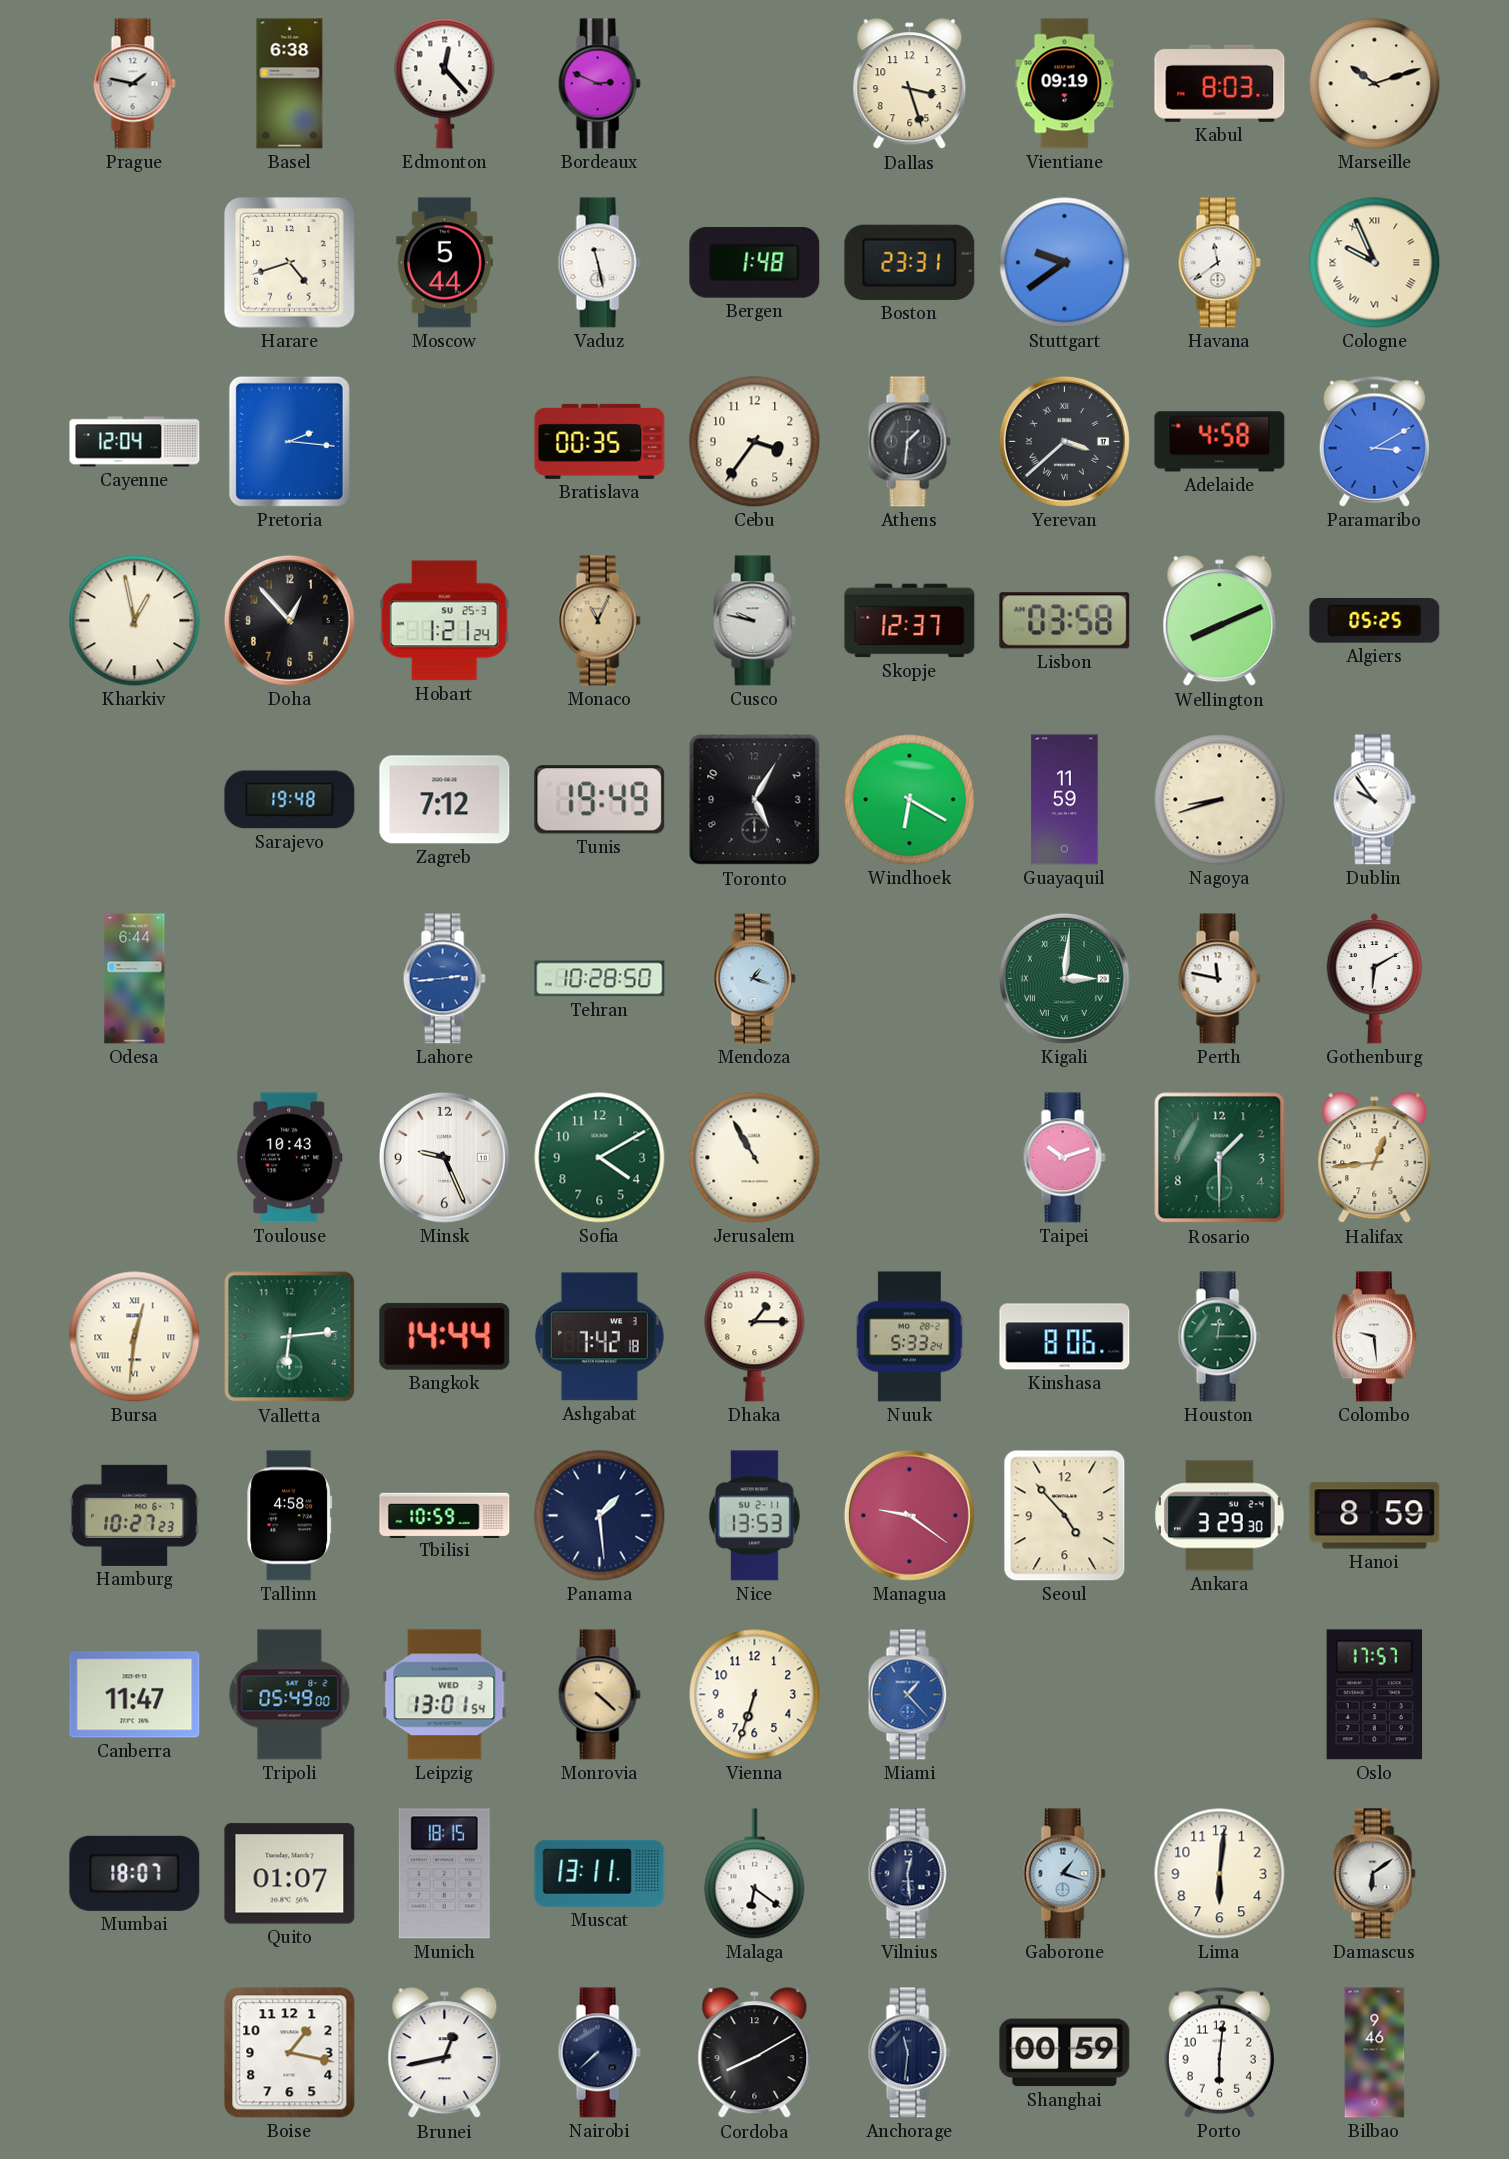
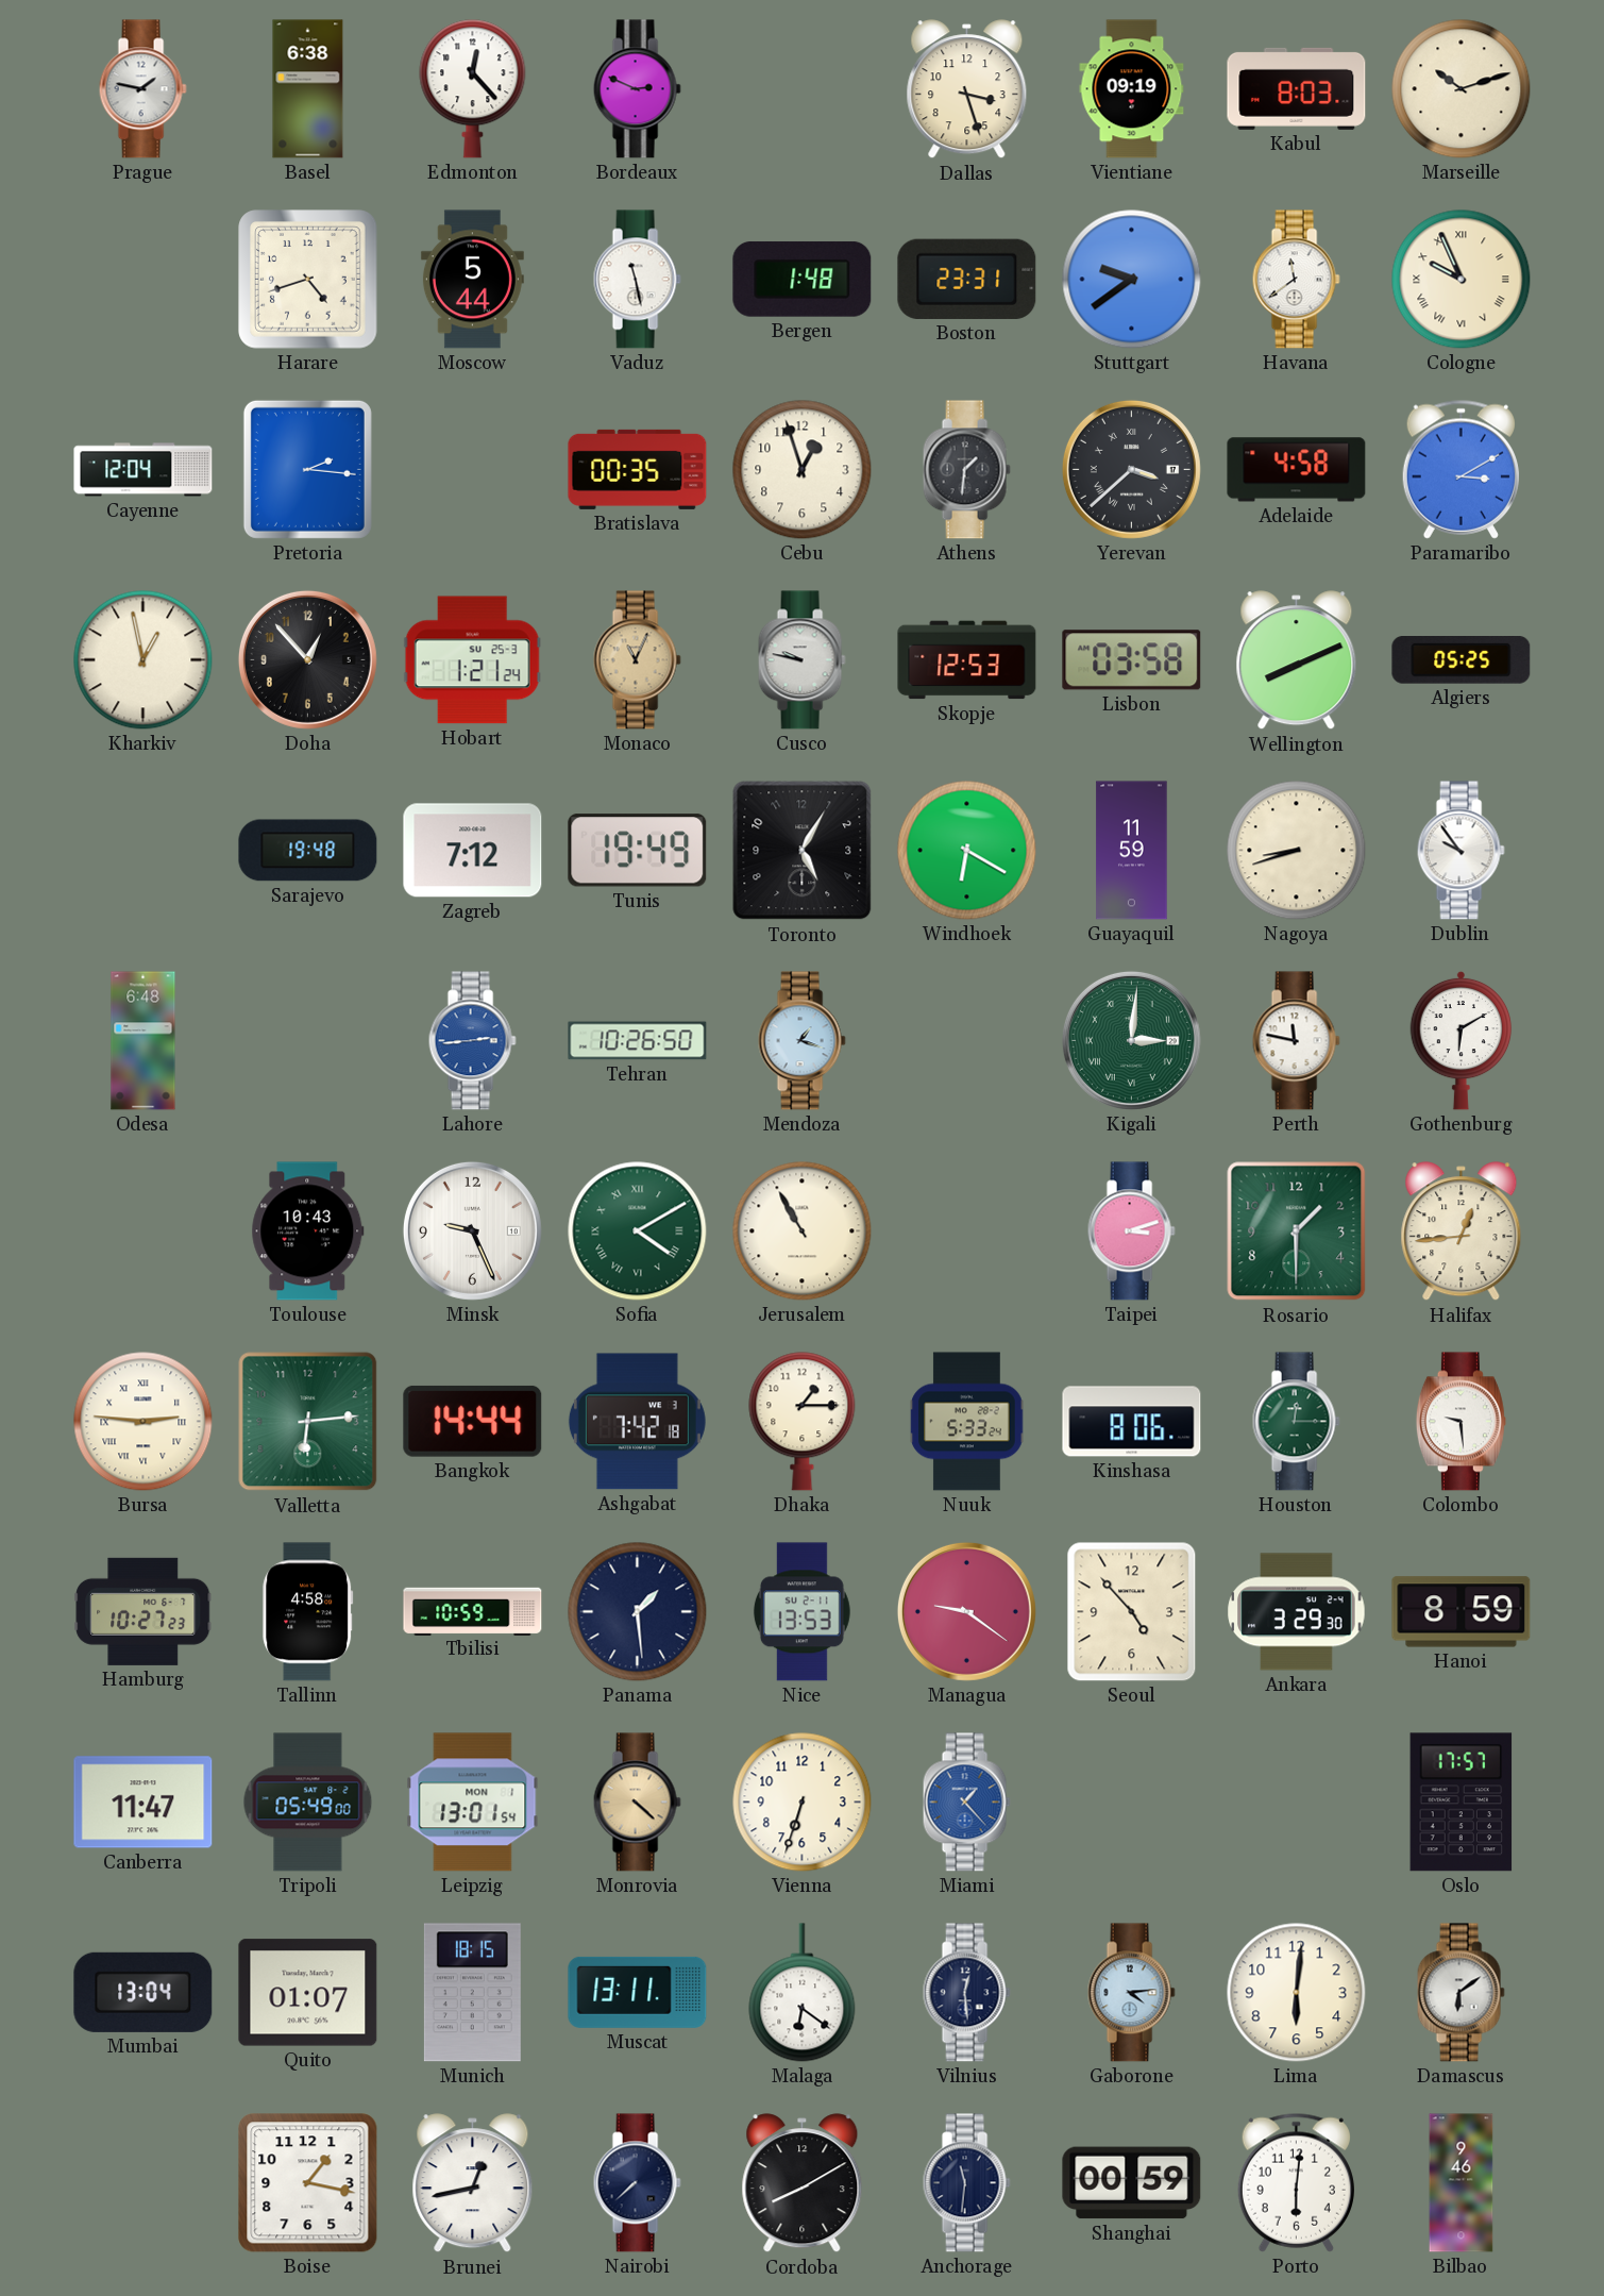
Cebu: 3:36 -> 12:57
Skopje: 12:37 -> 12:53
Odesa: 6:44 -> 6:48
Tehran: 10:28 -> 10:26
Sofia numerals: Arabic -> Roman
Taipei: 10:12 -> 3:12
Bursa: 12:31 -> 2:46
Leipzig date: WED 3 -> MON 1
Mumbai: 18:07 -> 13:04
Gaborone: 1:18 -> 4:14
